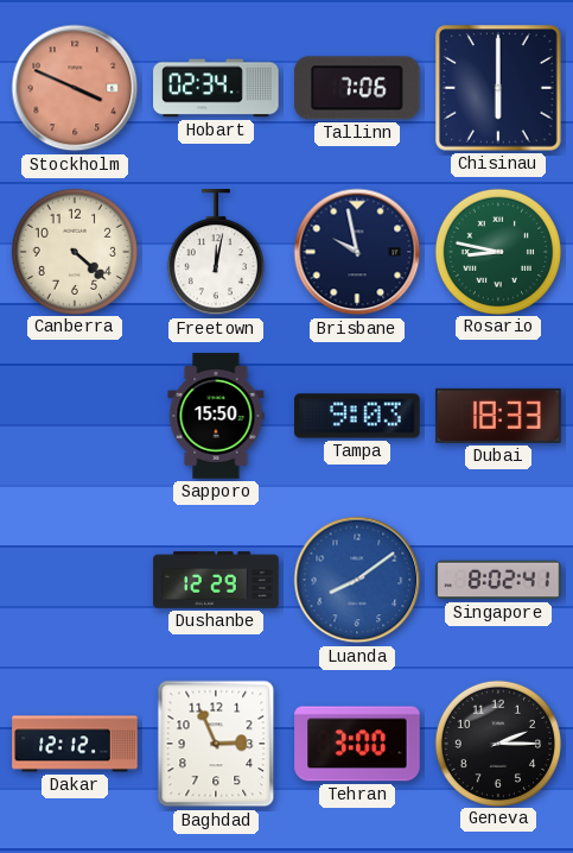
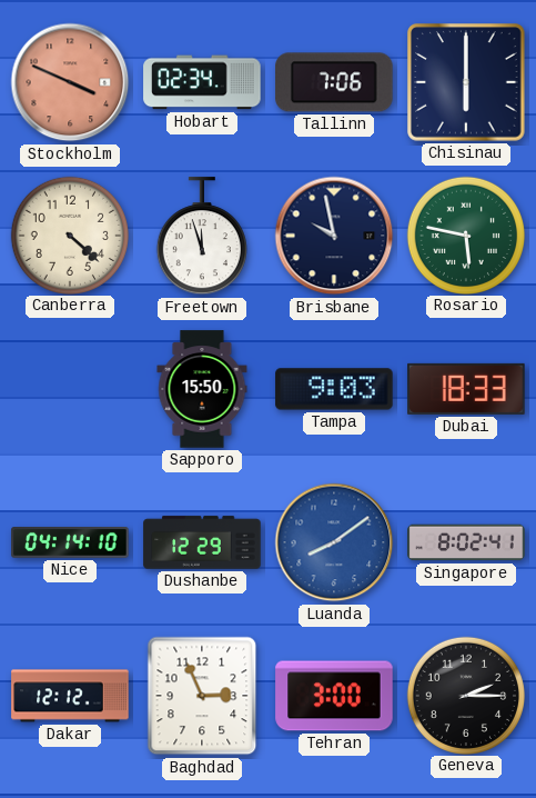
Freetown: 12:02 -> 11:57
Rosario: 8:47 -> 5:47
Nice: none -> 04:14
